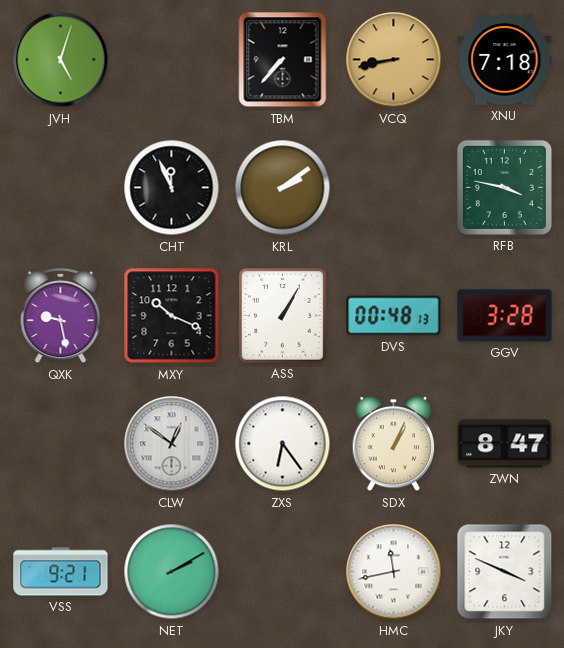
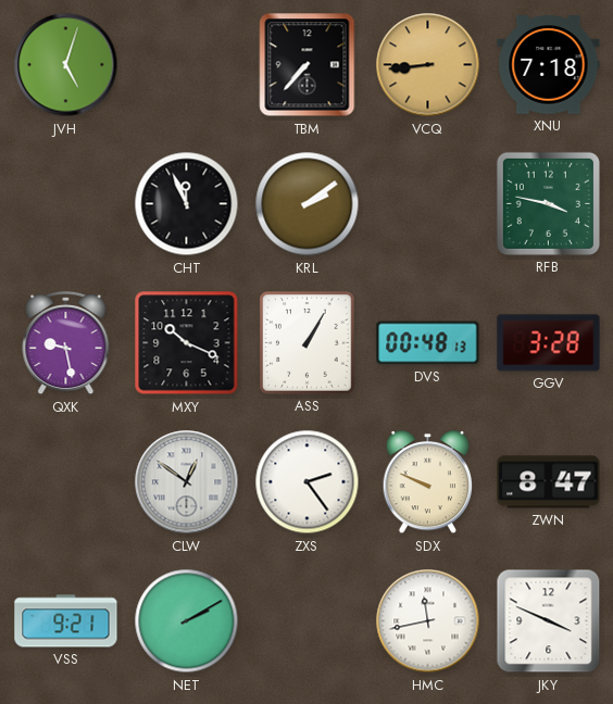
VCQ: 8:43 -> 8:44
ZXS: 6:24 -> 2:24
SDX: 1:04 -> 9:49
